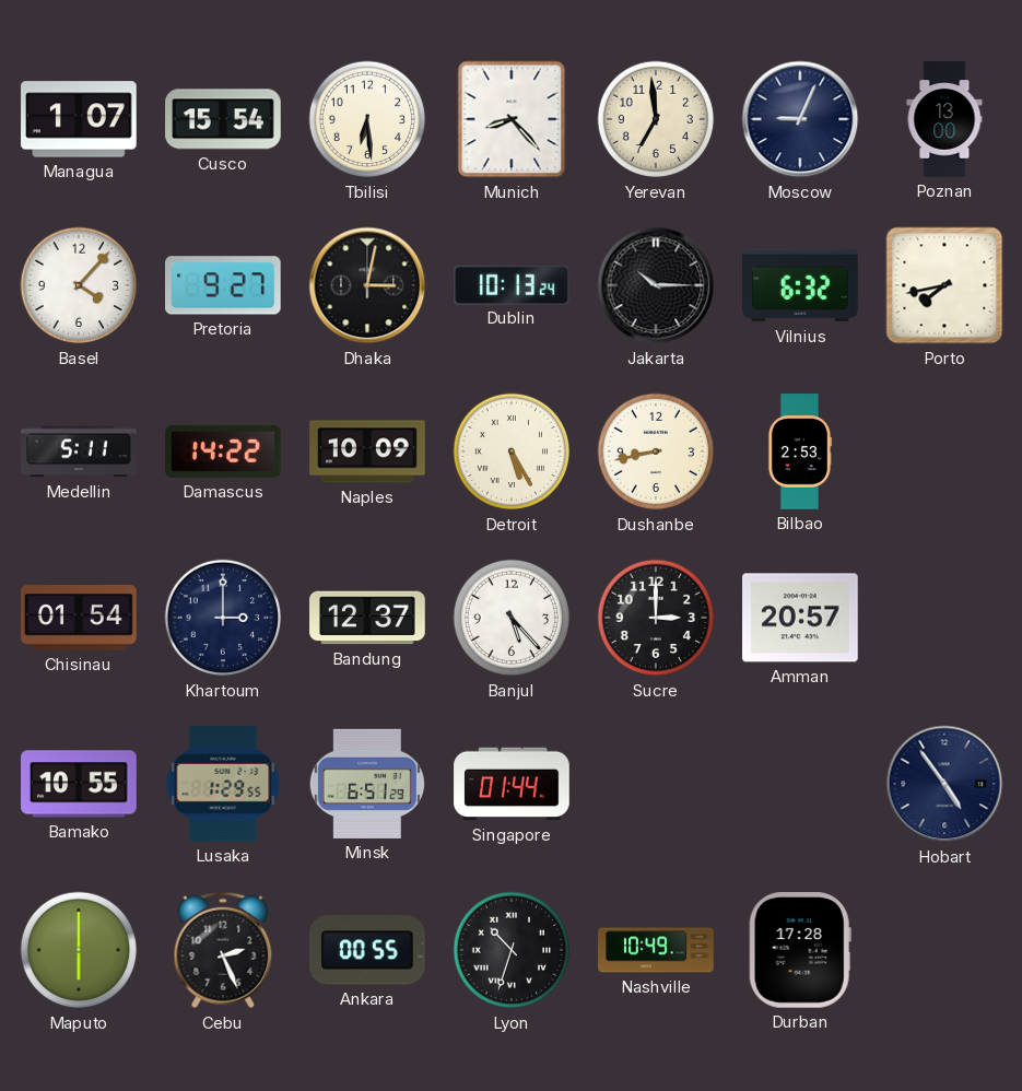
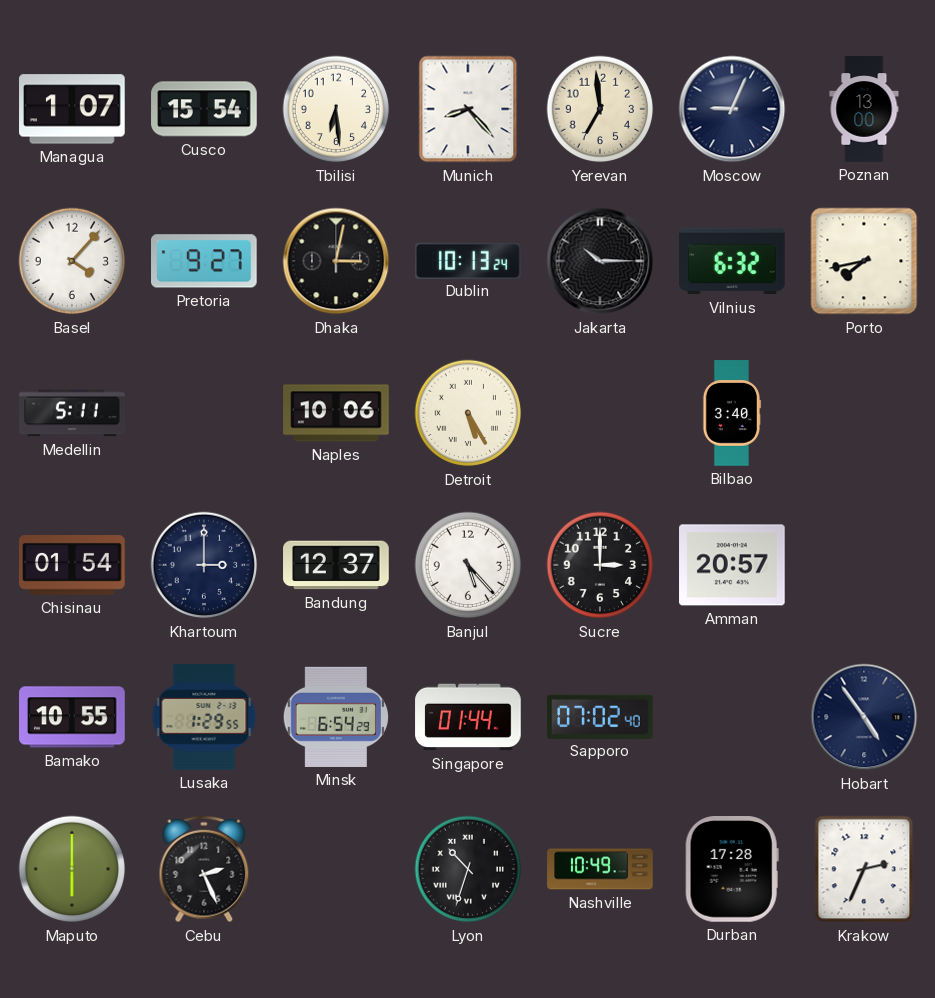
Damascus: 14:22 -> none
Naples: 10:09 -> 10:06
Dushanbe: 8:43 -> none
Bilbao: 2:53 -> 3:40
Minsk: 6:51 -> 6:54
Sapporo: none -> 07:02
Ankara: 00:55 -> none
Krakow: none -> 2:34
